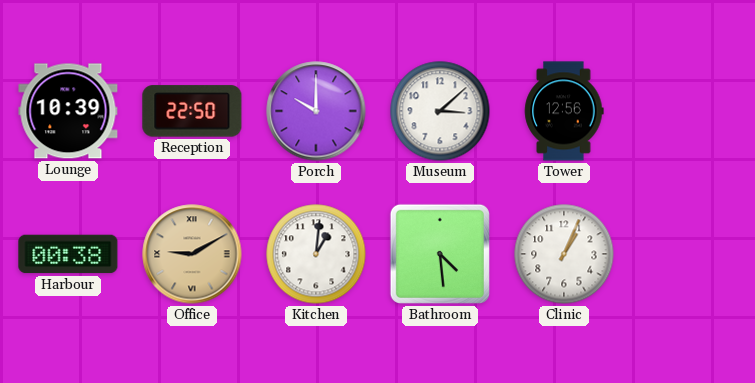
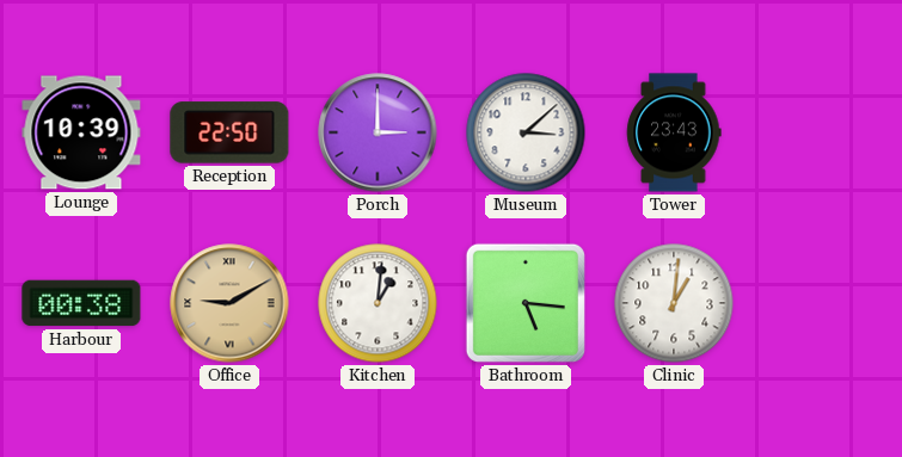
Porch: 10:00 -> 3:00
Tower: 12:56 -> 23:43
Bathroom: 4:29 -> 5:16
Clinic: 1:04 -> 1:01
